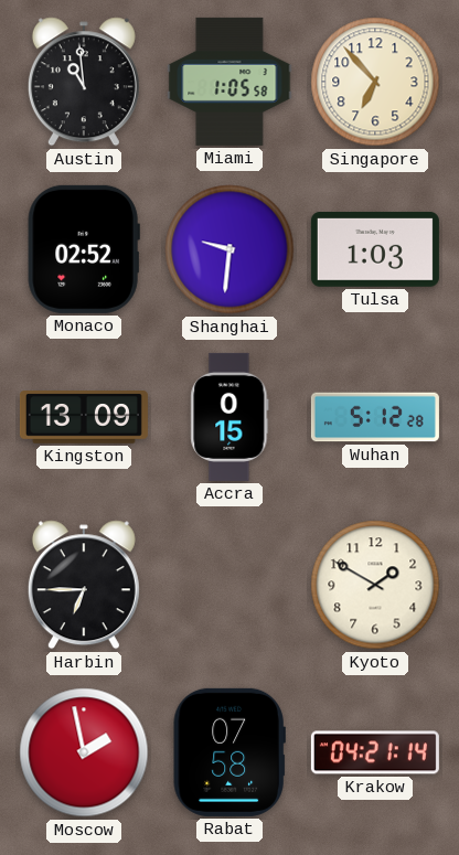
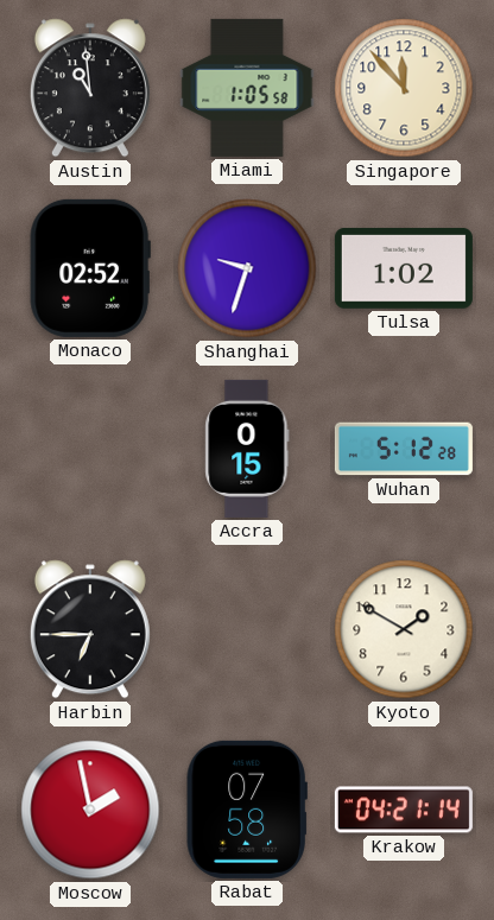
Singapore: 6:53 -> 11:53
Shanghai: 9:31 -> 9:33
Tulsa: 1:03 -> 1:02
Kingston: 13:09 -> none
